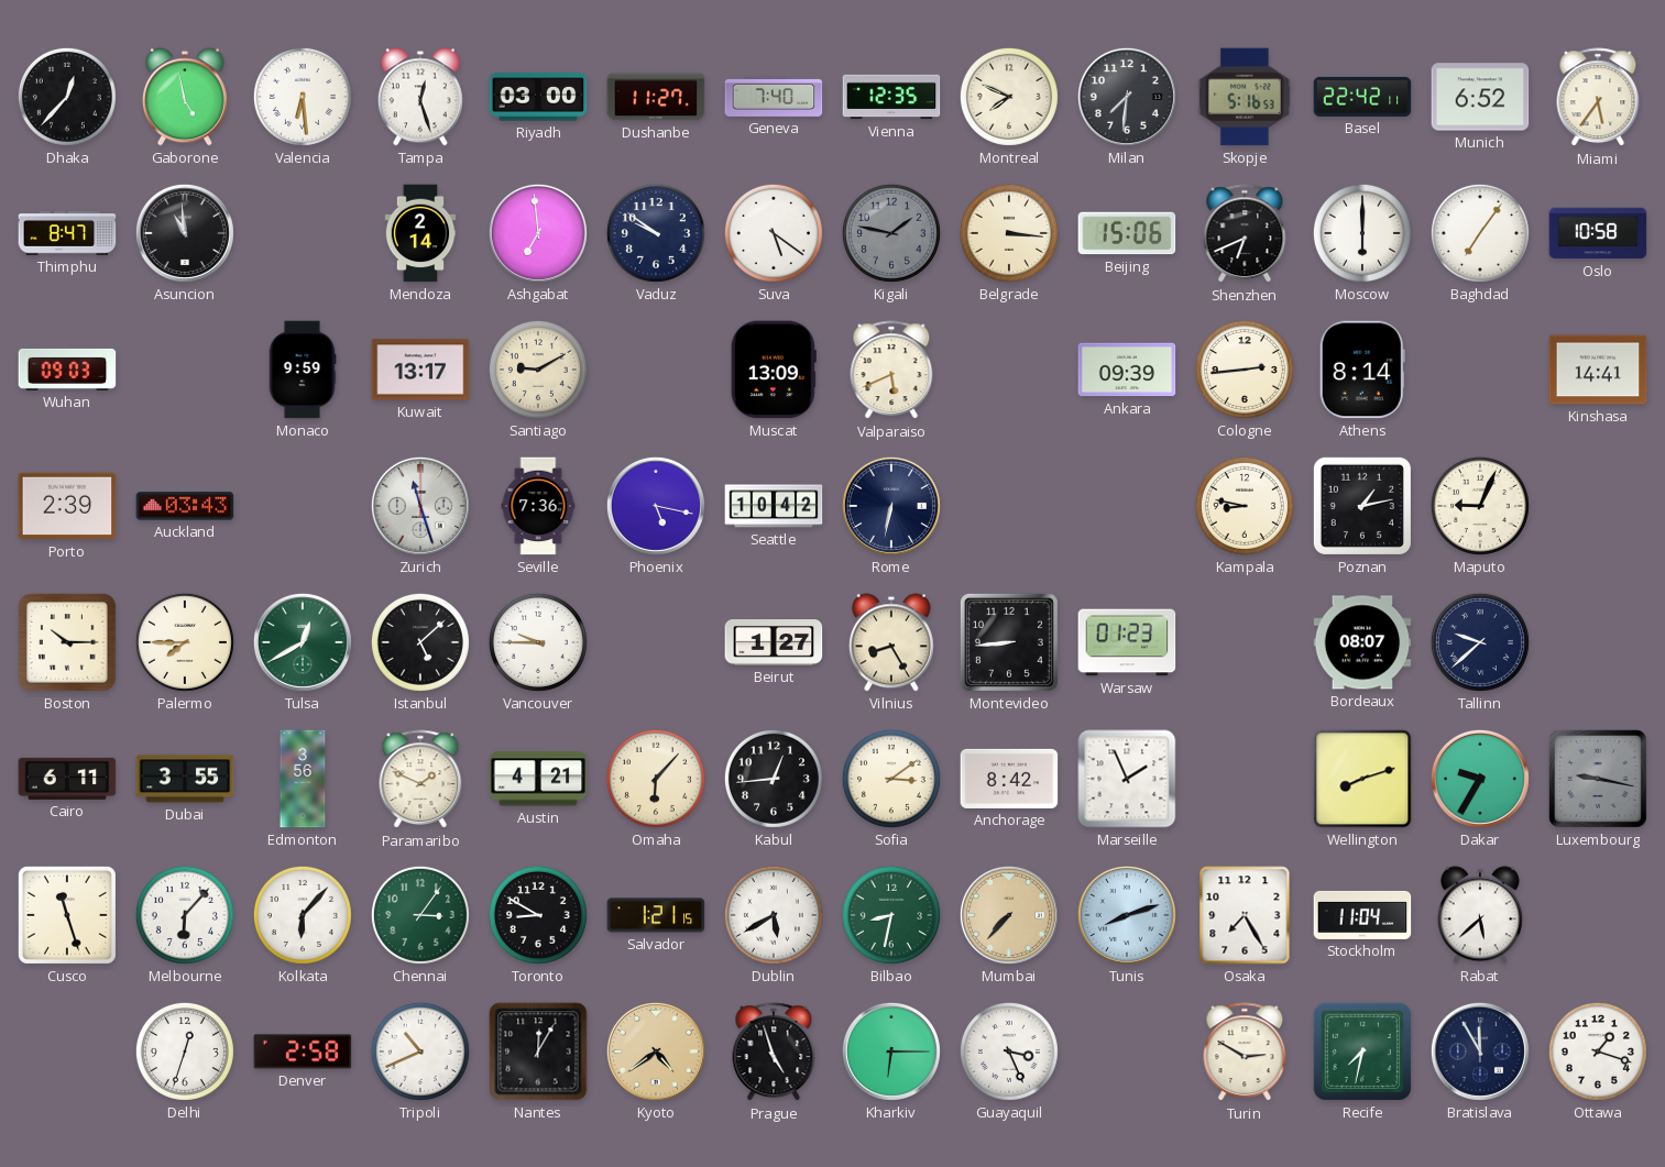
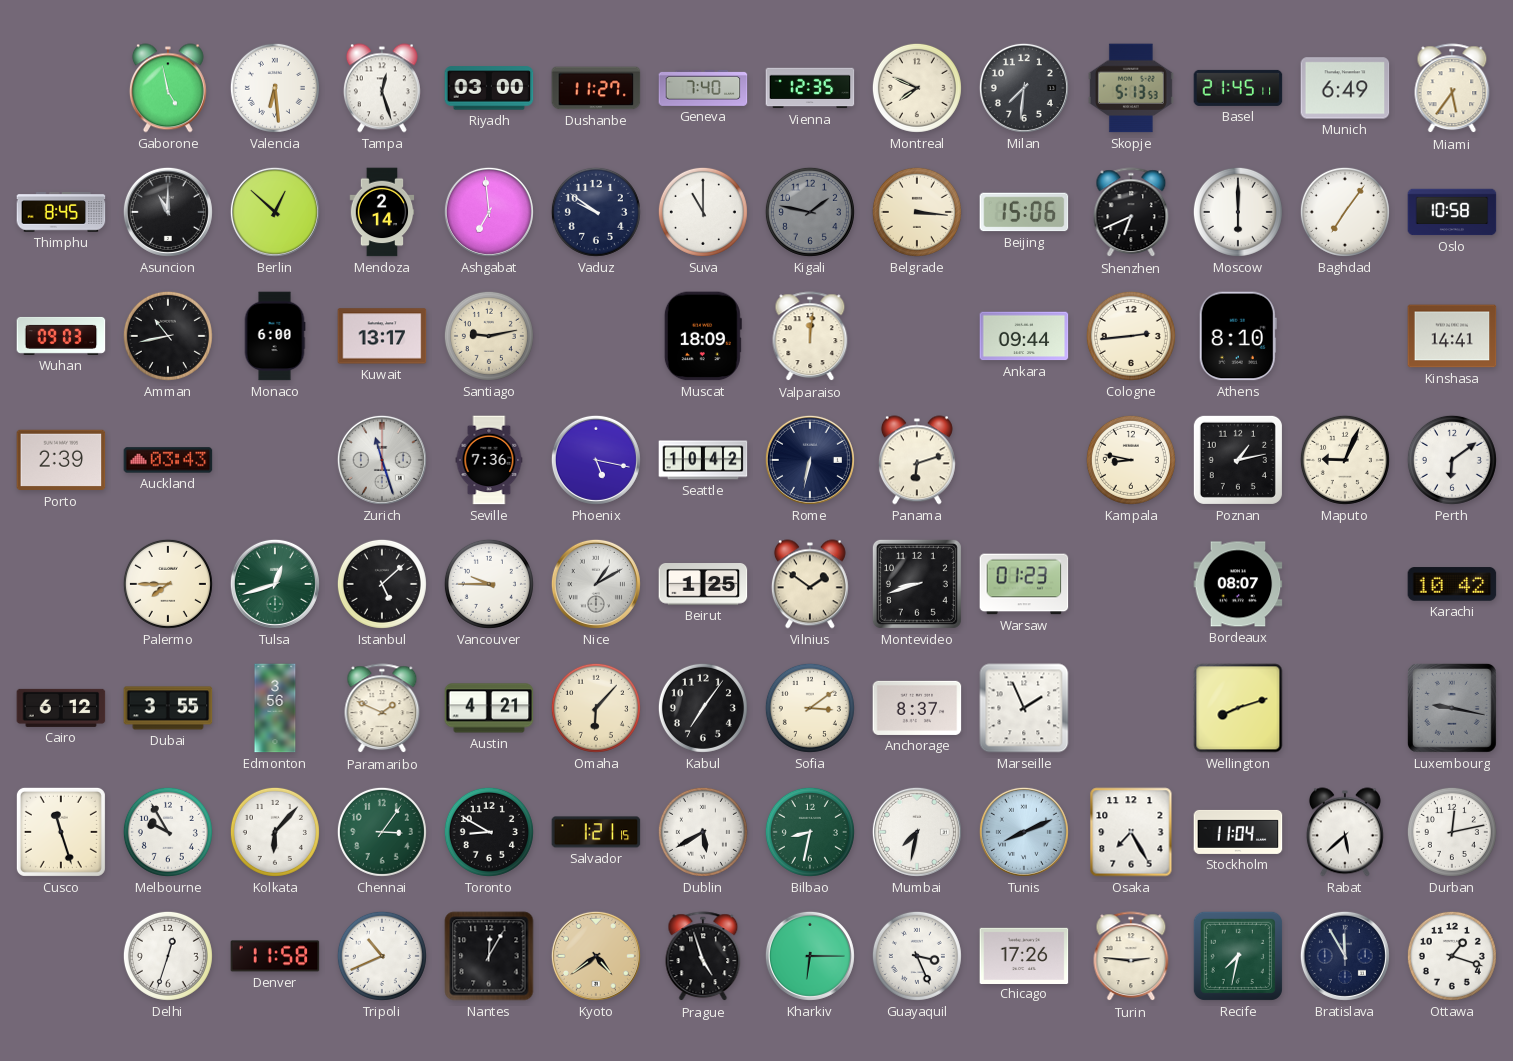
Dhaka: 12:37 -> none
Skopje: 5:16 -> 5:13
Basel: 22:42 -> 21:45
Munich: 6:52 -> 6:49
Thimphu: 8:47 -> 8:45
Asuncion: 10:59 -> 11:00
Berlin: none -> 12:52
Suva: 5:21 -> 11:00
Amman: none -> 10:43
Monaco: 9:59 -> 6:00
Santiago: 9:10 -> 9:13
Muscat: 13:09 -> 18:09
Valparaiso: 5:41 -> 12:01
Ankara: 09:39 -> 09:44
Athens: 8:14 -> 8:10
Panama: none -> 6:12
Perth: none -> 6:09
Boston: 10:15 -> none
Tulsa: 12:40 -> 12:42
Nice: none -> 1:10
Beirut: 1:27 -> 1:25
Vilnius: 8:25 -> 1:51
Montevideo: 8:44 -> 8:42
Tallinn: 9:38 -> none
Karachi: none -> 10:42
Cairo: 6:11 -> 6:12
Kabul: 12:44 -> 7:06
Anchorage: 8:42 -> 8:37
Dakar: 9:35 -> none
Melbourne: 6:07 -> 9:55
Mumbai: 7:37 -> 7:32
Mumbai dial: champagne -> white
Tunis: 8:12 -> 8:11
Durban: none -> 12:13
Denver: 2:58 -> 11:58
Chicago: none -> 17:26
Turin: 2:50 -> 2:46
